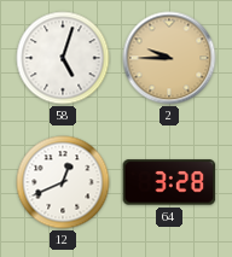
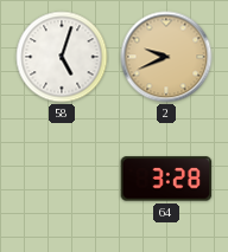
2: 9:45 -> 9:41
12: 12:41 -> none
